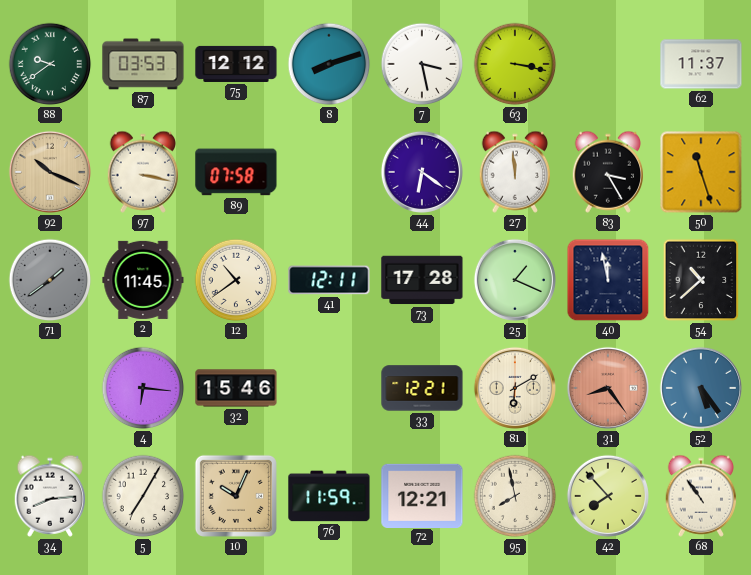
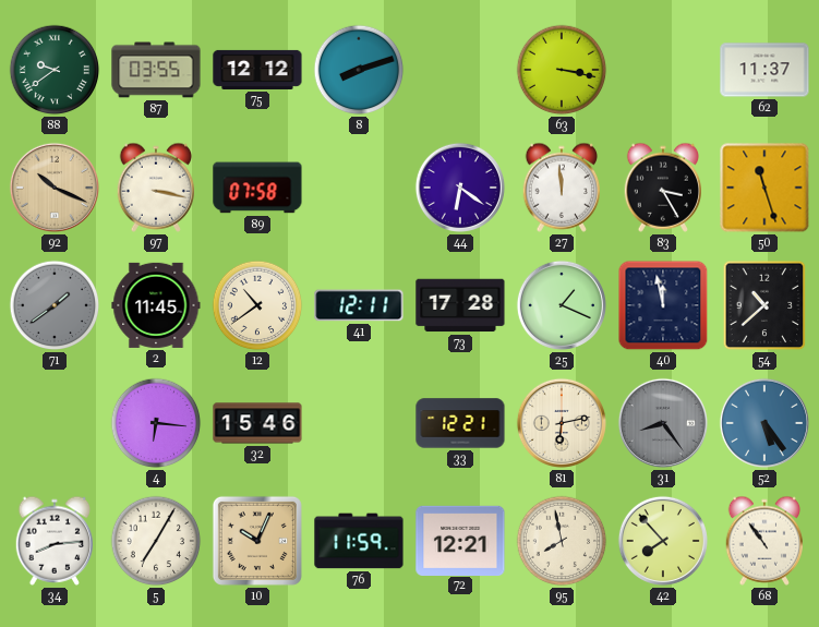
87: 03:53 -> 03:55
7: 3:28 -> none
81: 6:10 -> 6:13
31 dial: salmon -> grey
